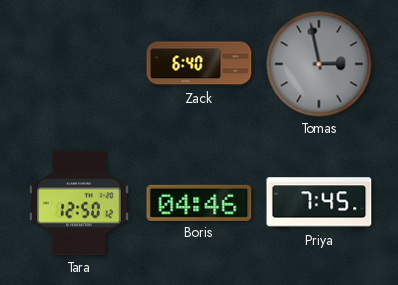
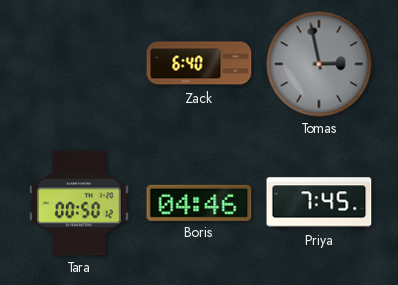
Tara: 12:50 -> 00:50
